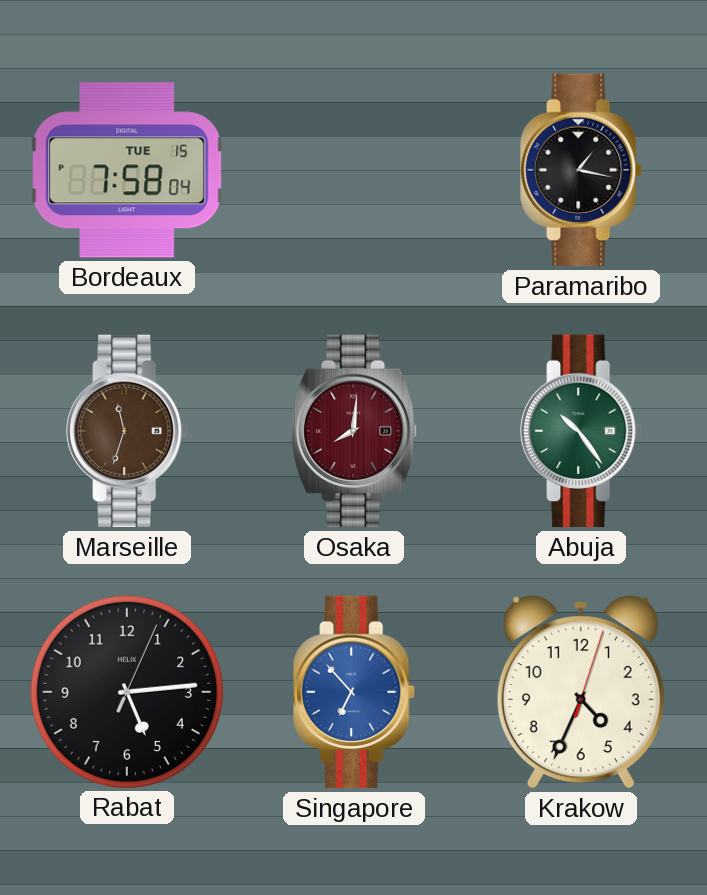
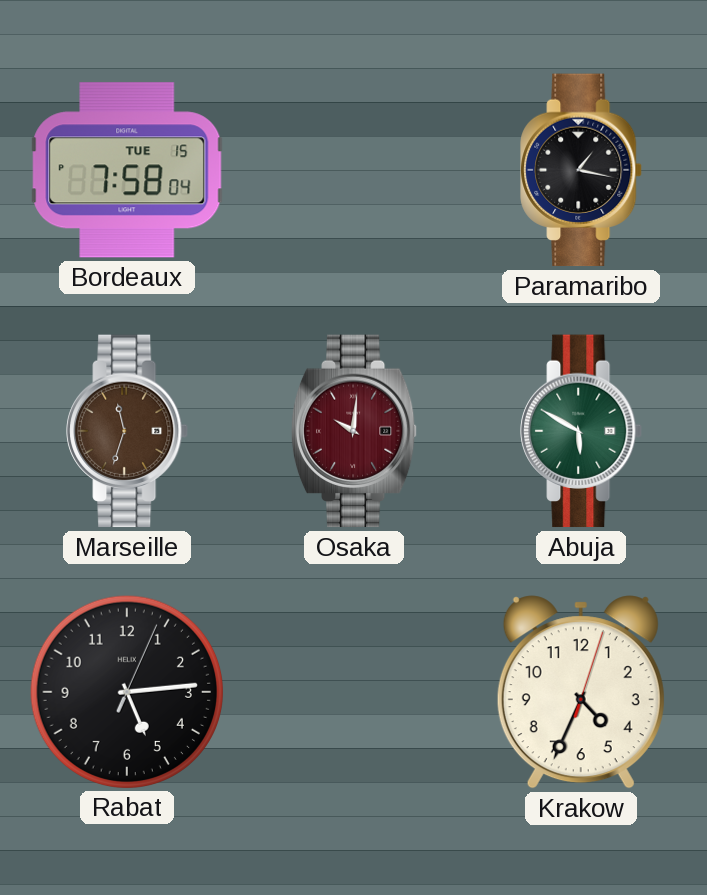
Osaka: 8:01 -> 10:01
Abuja: 10:24 -> 5:50
Singapore: 6:53 -> none
